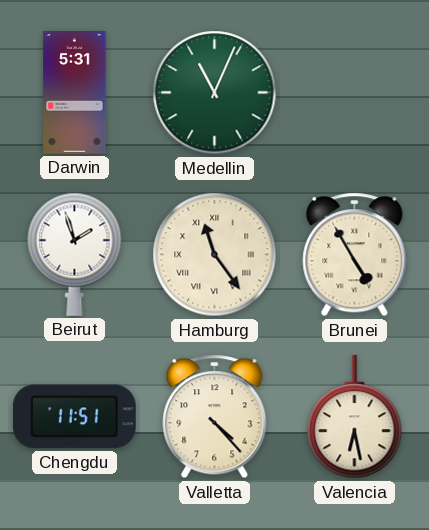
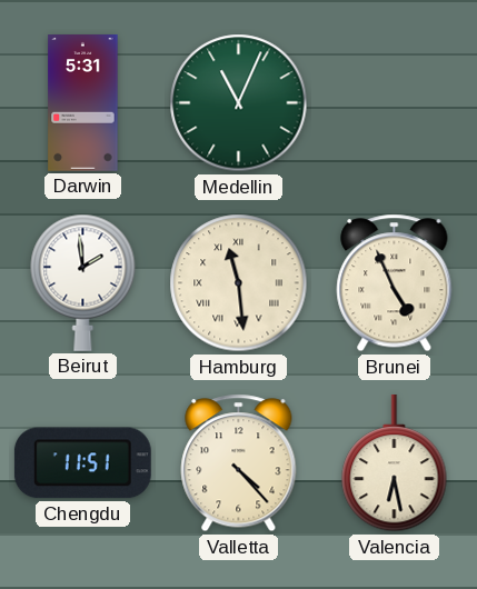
Beirut: 1:57 -> 1:59
Hamburg: 11:24 -> 11:29
Brunei: 4:55 -> 4:56
